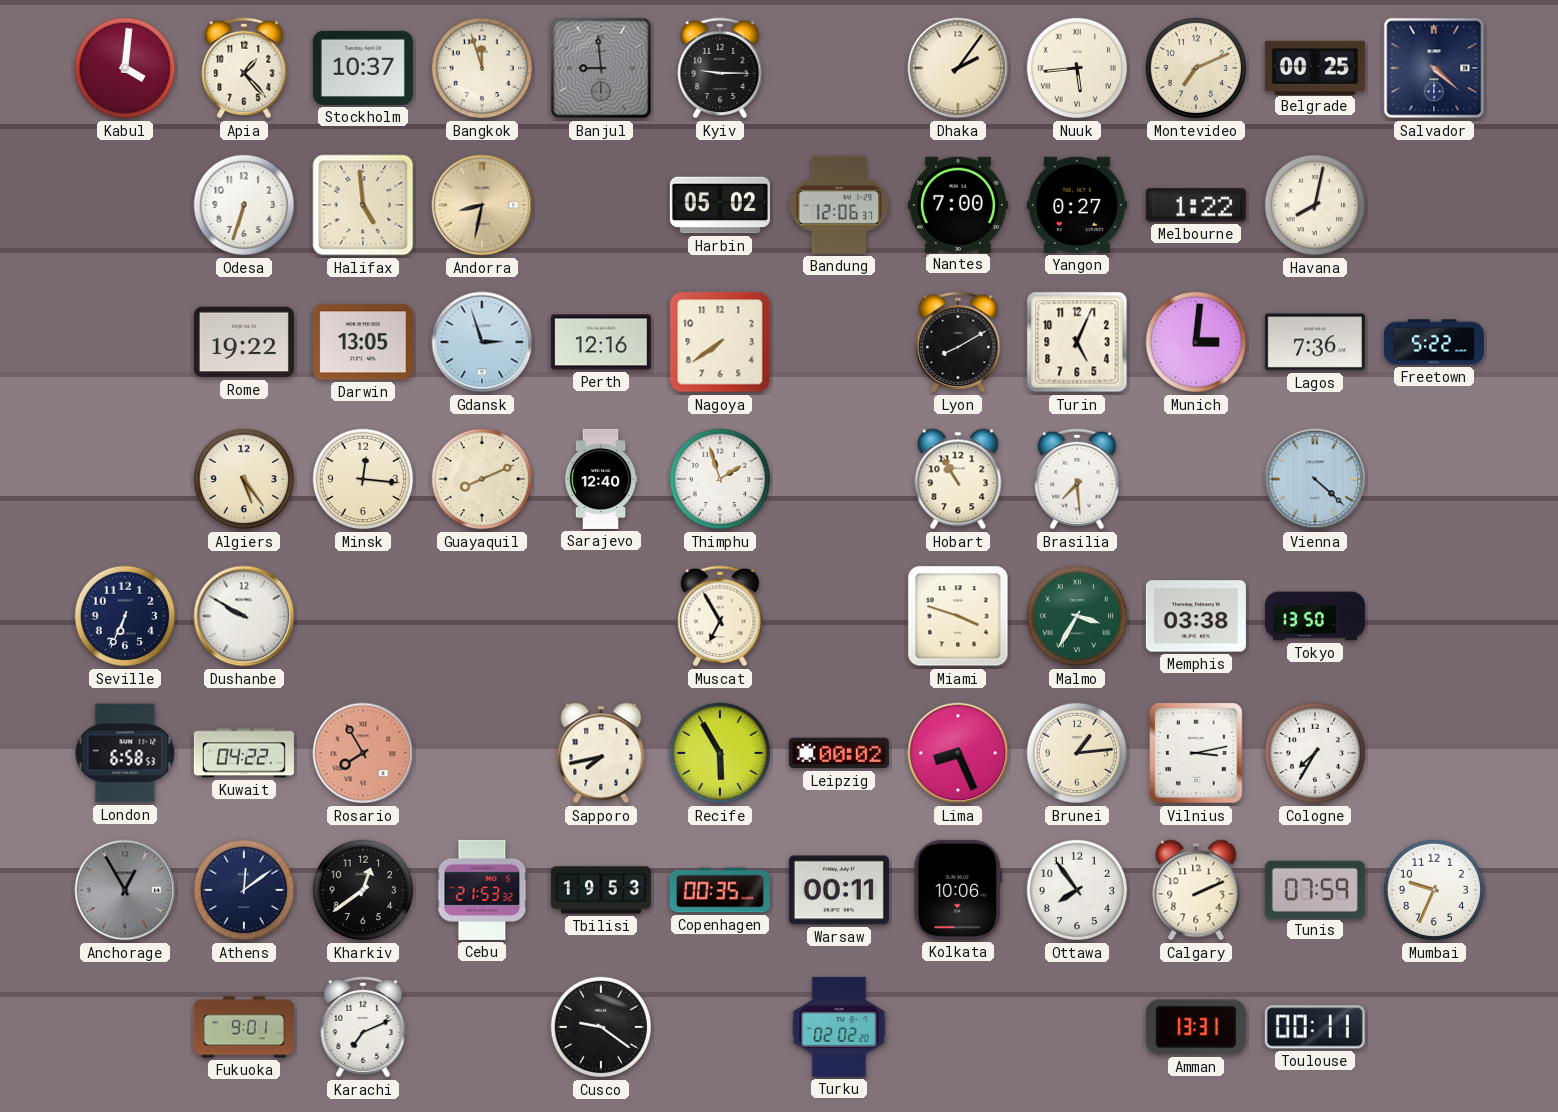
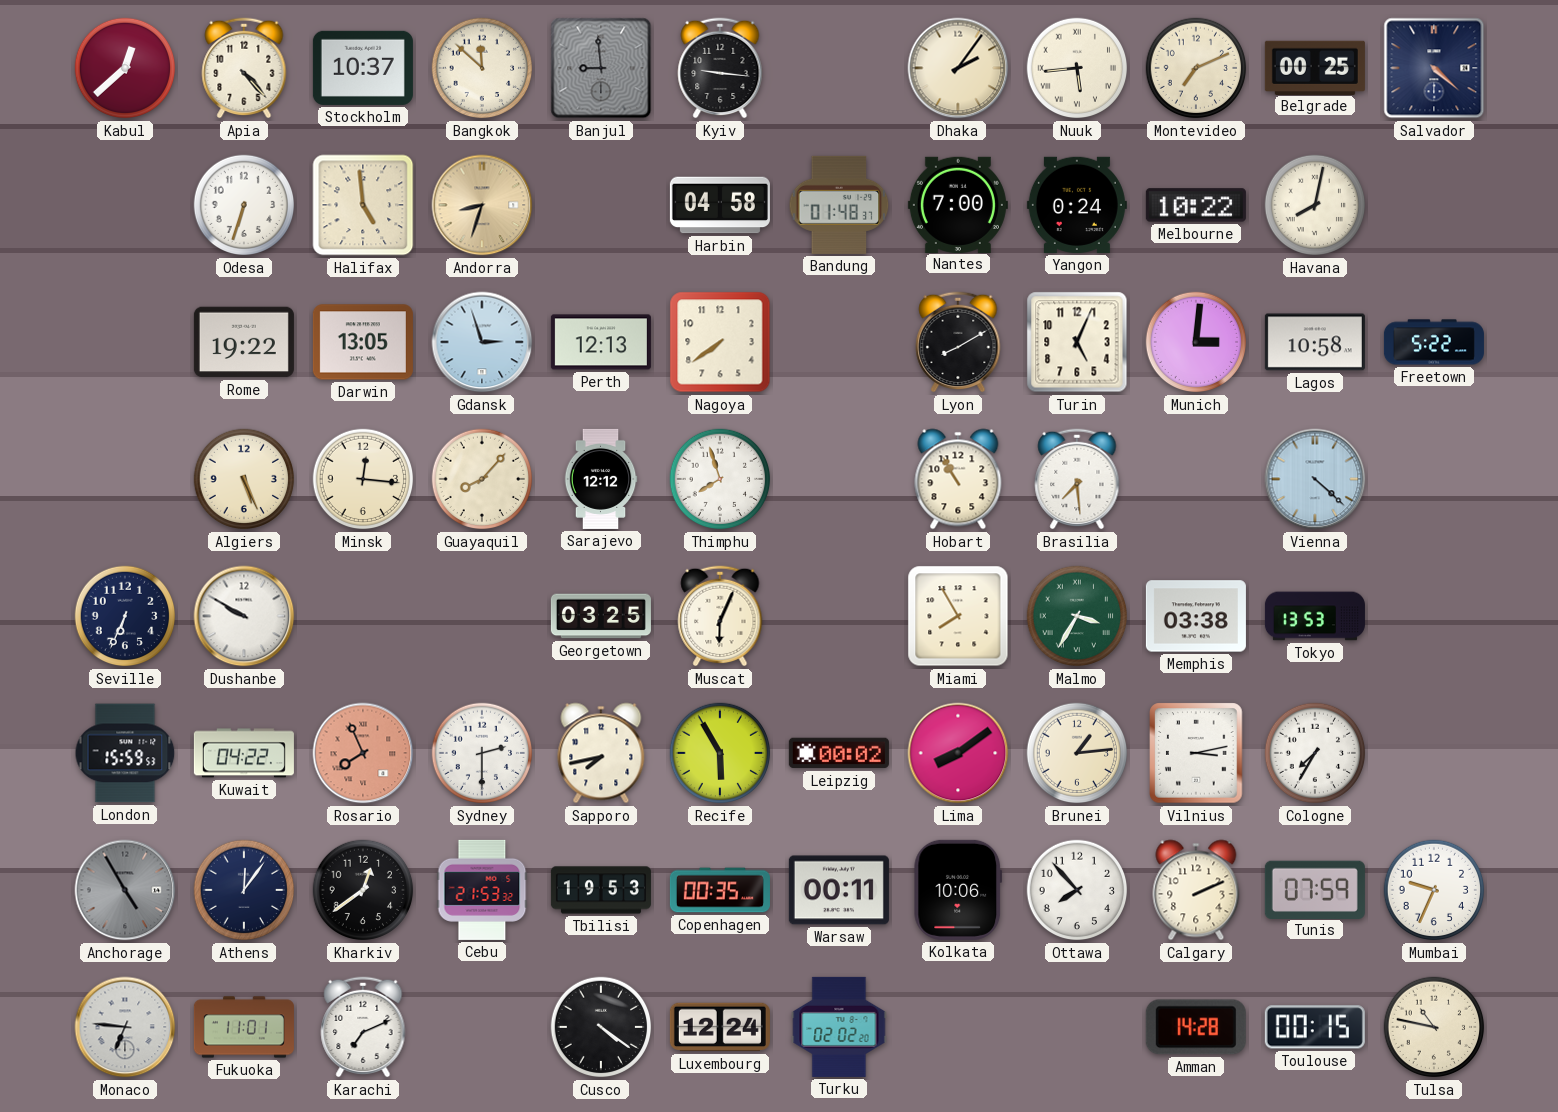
Kabul: 4:01 -> 12:38
Apia: 1:23 -> 4:23
Bangkok: 11:57 -> 11:52
Kyiv: 9:15 -> 9:16
Andorra: 8:32 -> 8:33
Harbin: 05:02 -> 04:58
Bandung: 12:06 -> 01:48
Yangon: 0:27 -> 0:24
Melbourne: 1:22 -> 10:22
Perth: 12:16 -> 12:13
Lagos: 7:36 -> 10:58
Algiers: 5:24 -> 5:26
Guayaquil: 8:11 -> 8:07
Sarajevo: 12:40 -> 12:12
Thimphu: 1:57 -> 7:57
Georgetown: none -> 03:25
Muscat: 6:55 -> 6:04
Miami: 3:48 -> 7:55
Tokyo: 13:50 -> 13:53
London: 6:58 -> 15:59
Rosario: 7:55 -> 7:56
Sydney: none -> 2:30
Lima: 8:26 -> 8:09
Anchorage: 12:55 -> 4:55
Athens: 12:09 -> 12:06
Ottawa: 7:54 -> 7:53
Monaco: none -> 6:46
Fukuoka: 9:01 -> 11:01
Cusco: 9:21 -> 4:21
Luxembourg: none -> 12:24
Amman: 13:31 -> 14:28
Toulouse: 00:11 -> 00:15
Tulsa: none -> 10:47
